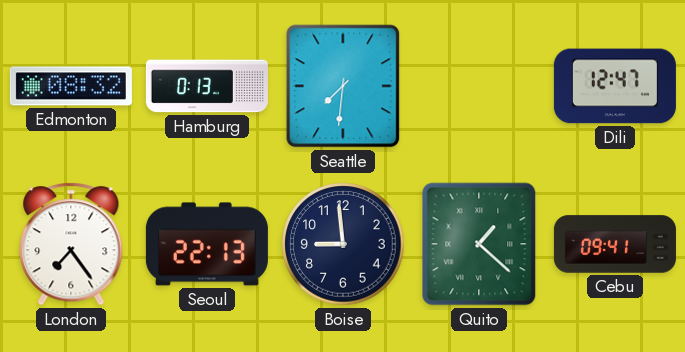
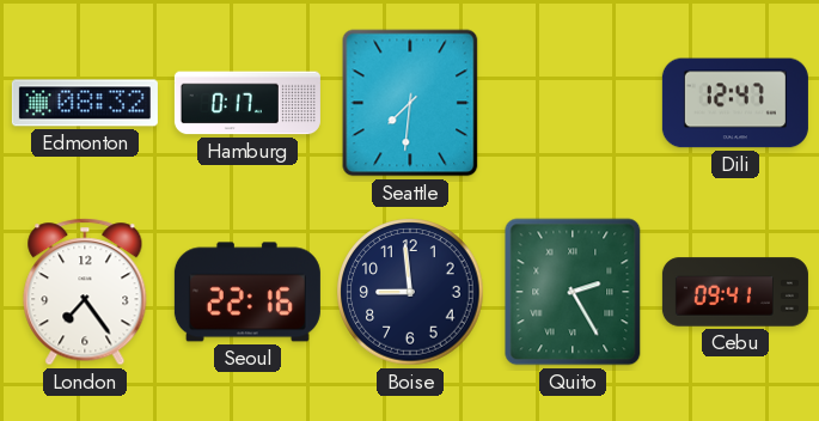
Hamburg: 0:13 -> 0:17
Seoul: 22:13 -> 22:16
Quito: 1:22 -> 2:25
